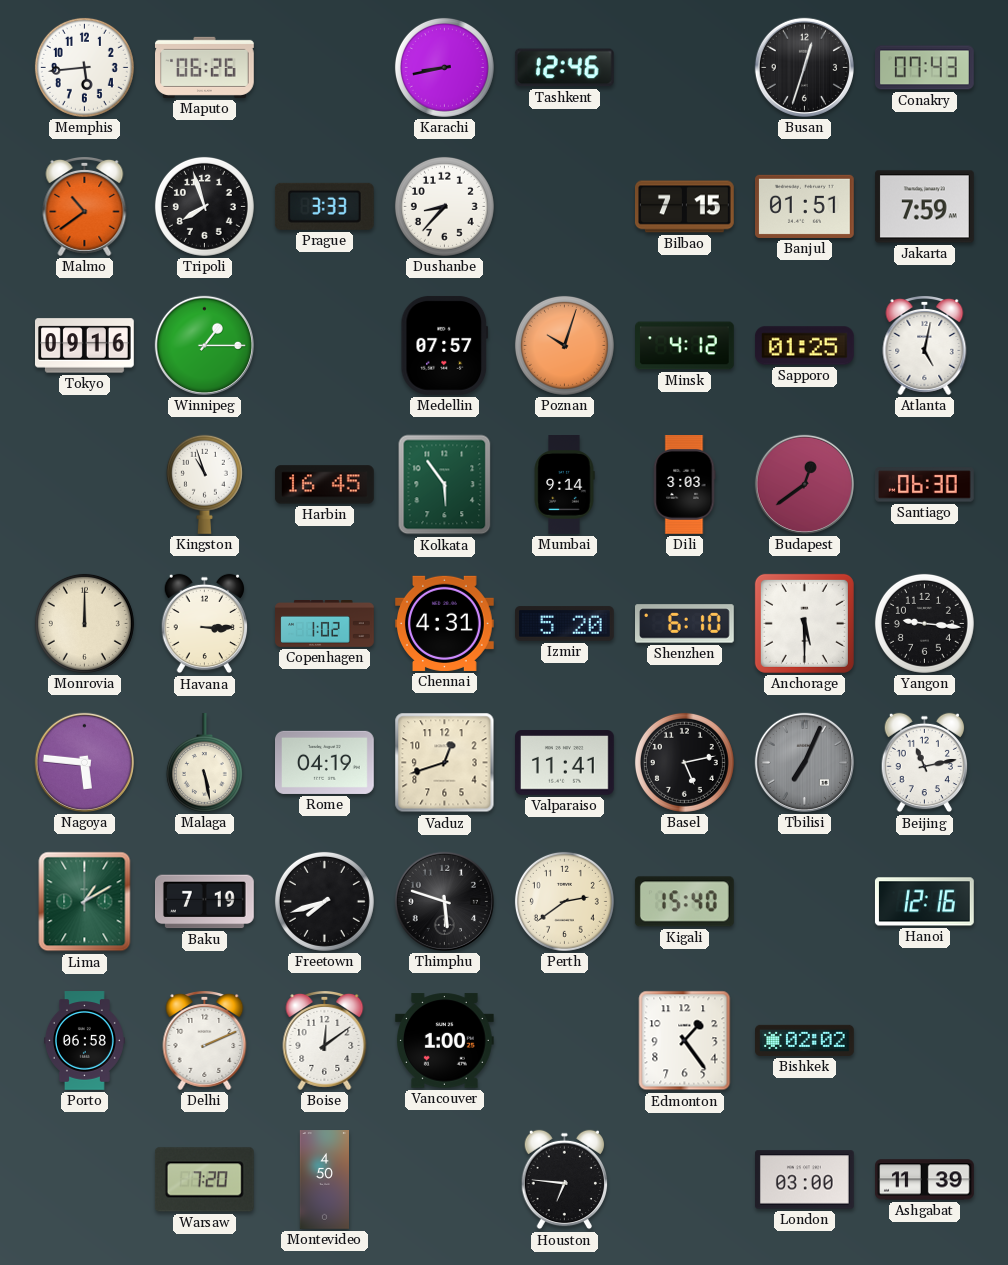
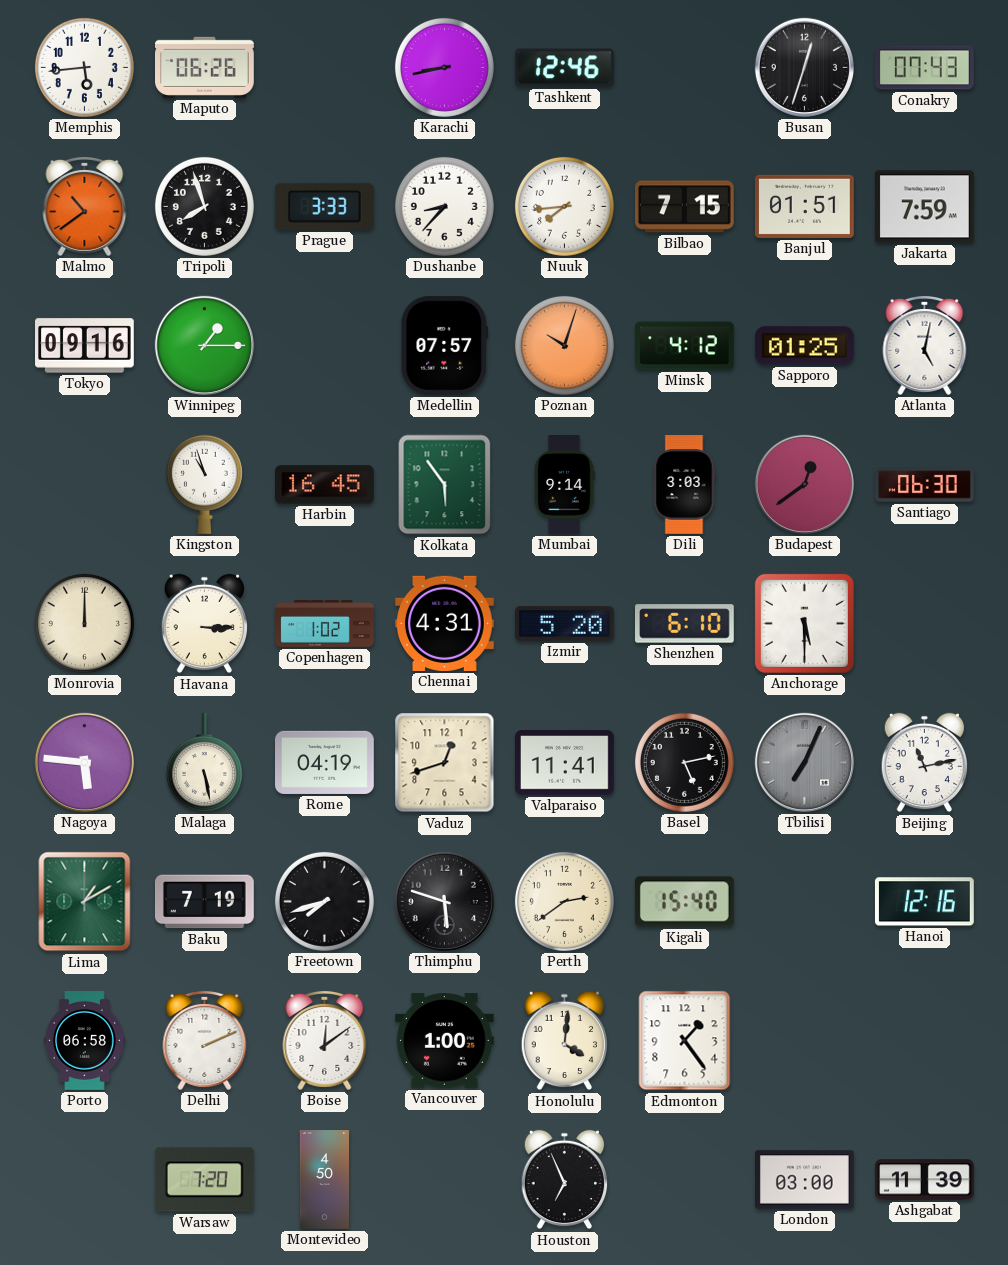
Nuuk: none -> 7:44
Yangon: 9:16 -> none
Honolulu: none -> 4:01
Bishkek: 02:02 -> none
Houston: 6:46 -> 6:56
